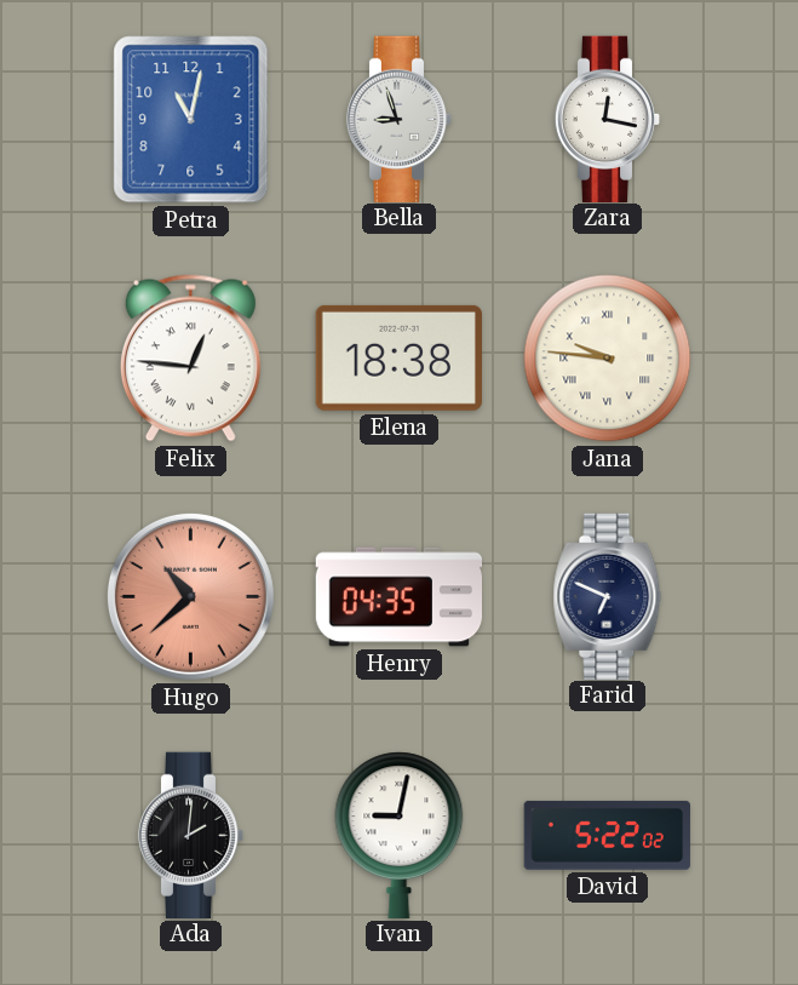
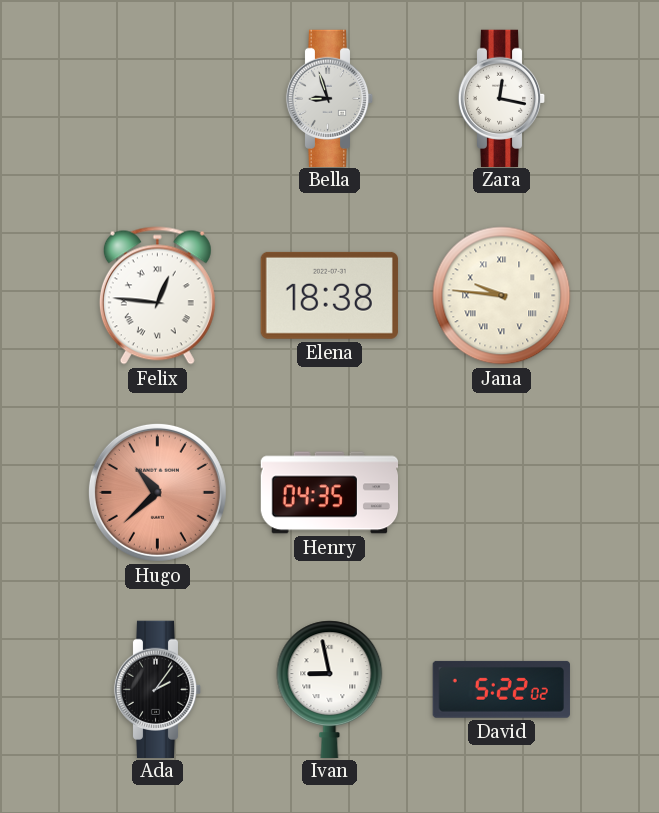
Petra: 11:02 -> none
Farid: 6:49 -> none
Ada: 2:01 -> 2:06
Ivan: 9:02 -> 8:58
